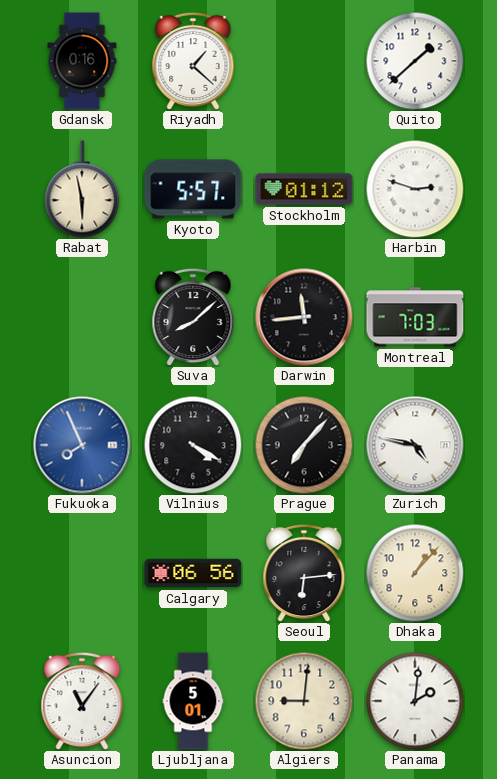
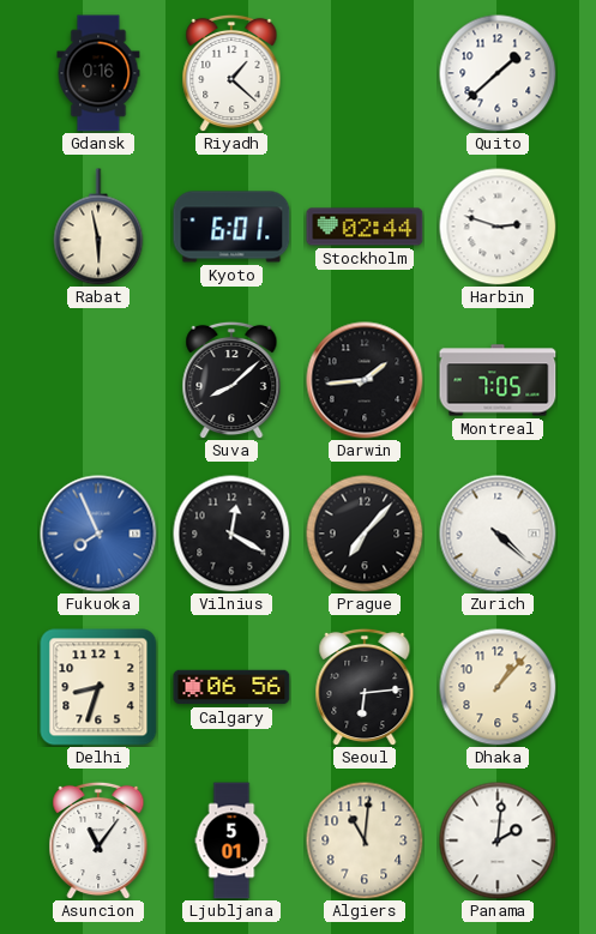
Kyoto: 5:57 -> 6:01
Stockholm: 01:12 -> 02:44
Darwin: 11:44 -> 1:44
Montreal: 7:03 -> 7:05
Vilnius: 4:20 -> 12:20
Zurich: 4:47 -> 4:22
Delhi: none -> 8:33
Algiers: 9:01 -> 11:01
